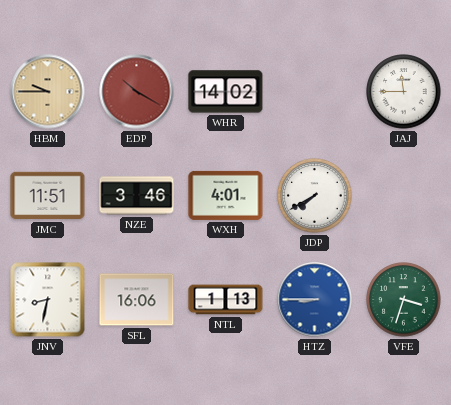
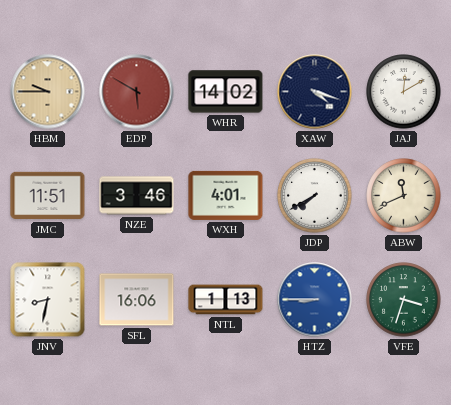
EDP: 10:20 -> 5:50
XAW: none -> 4:18
JAJ: 11:45 -> 12:10
ABW: none -> 11:41
